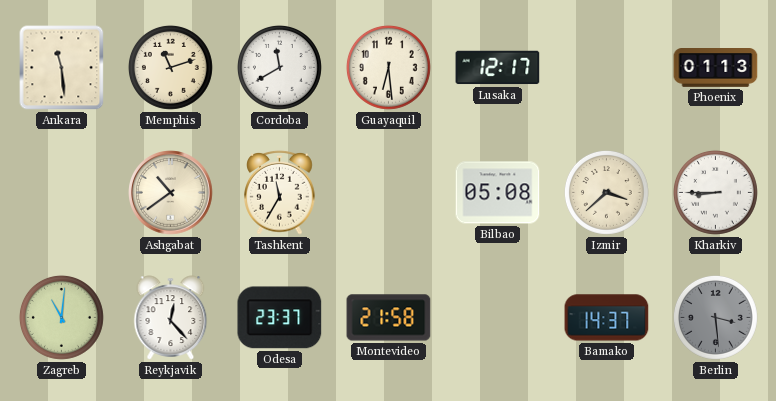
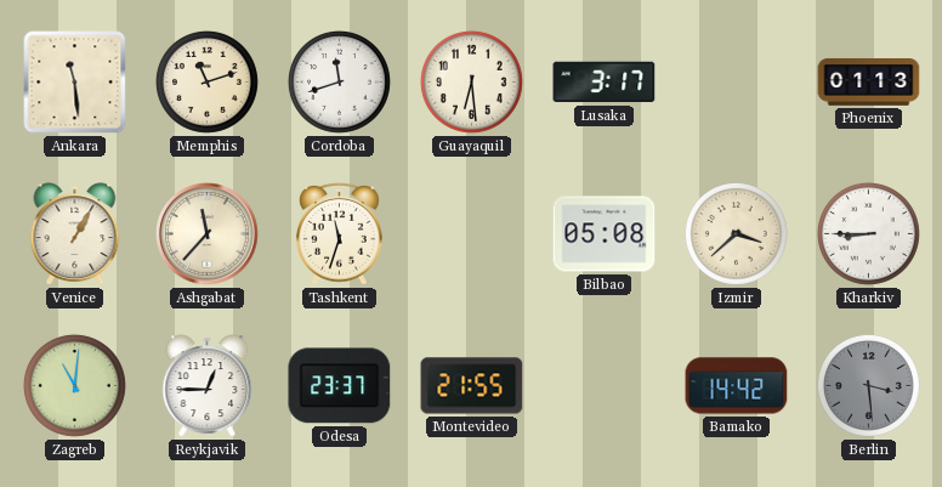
Cordoba: 11:40 -> 11:42
Lusaka: 12:17 -> 3:17
Venice: none -> 1:05
Ashgabat: 10:39 -> 11:37
Tashkent: 11:35 -> 11:33
Reykjavik: 12:23 -> 12:45
Montevideo: 21:58 -> 21:55
Bamako: 14:37 -> 14:42
